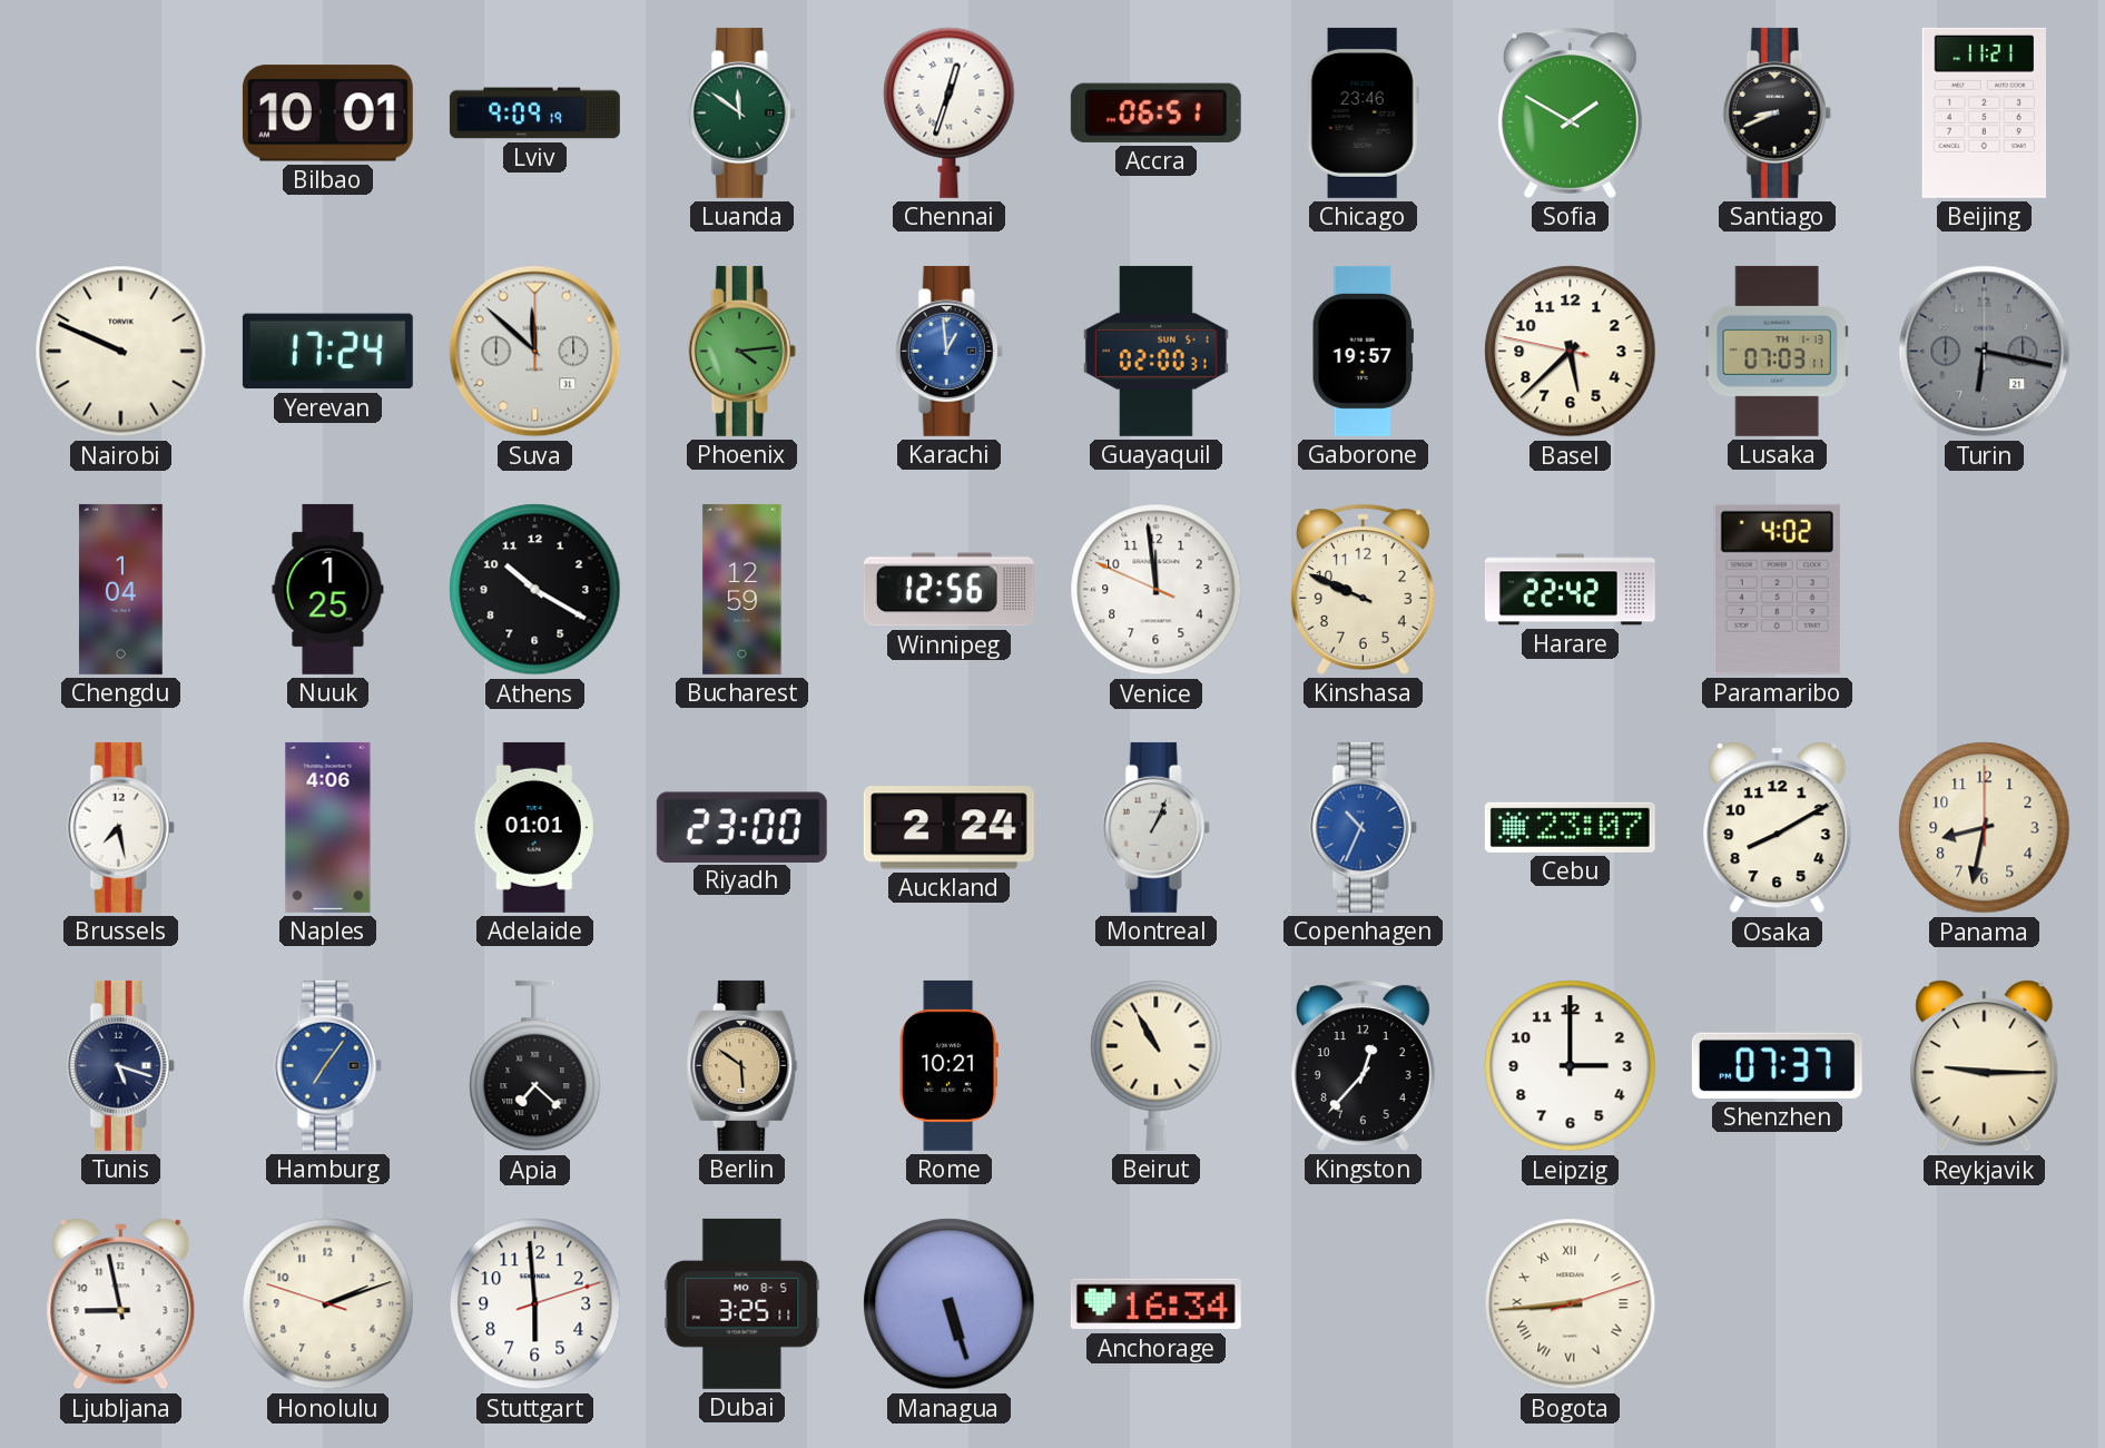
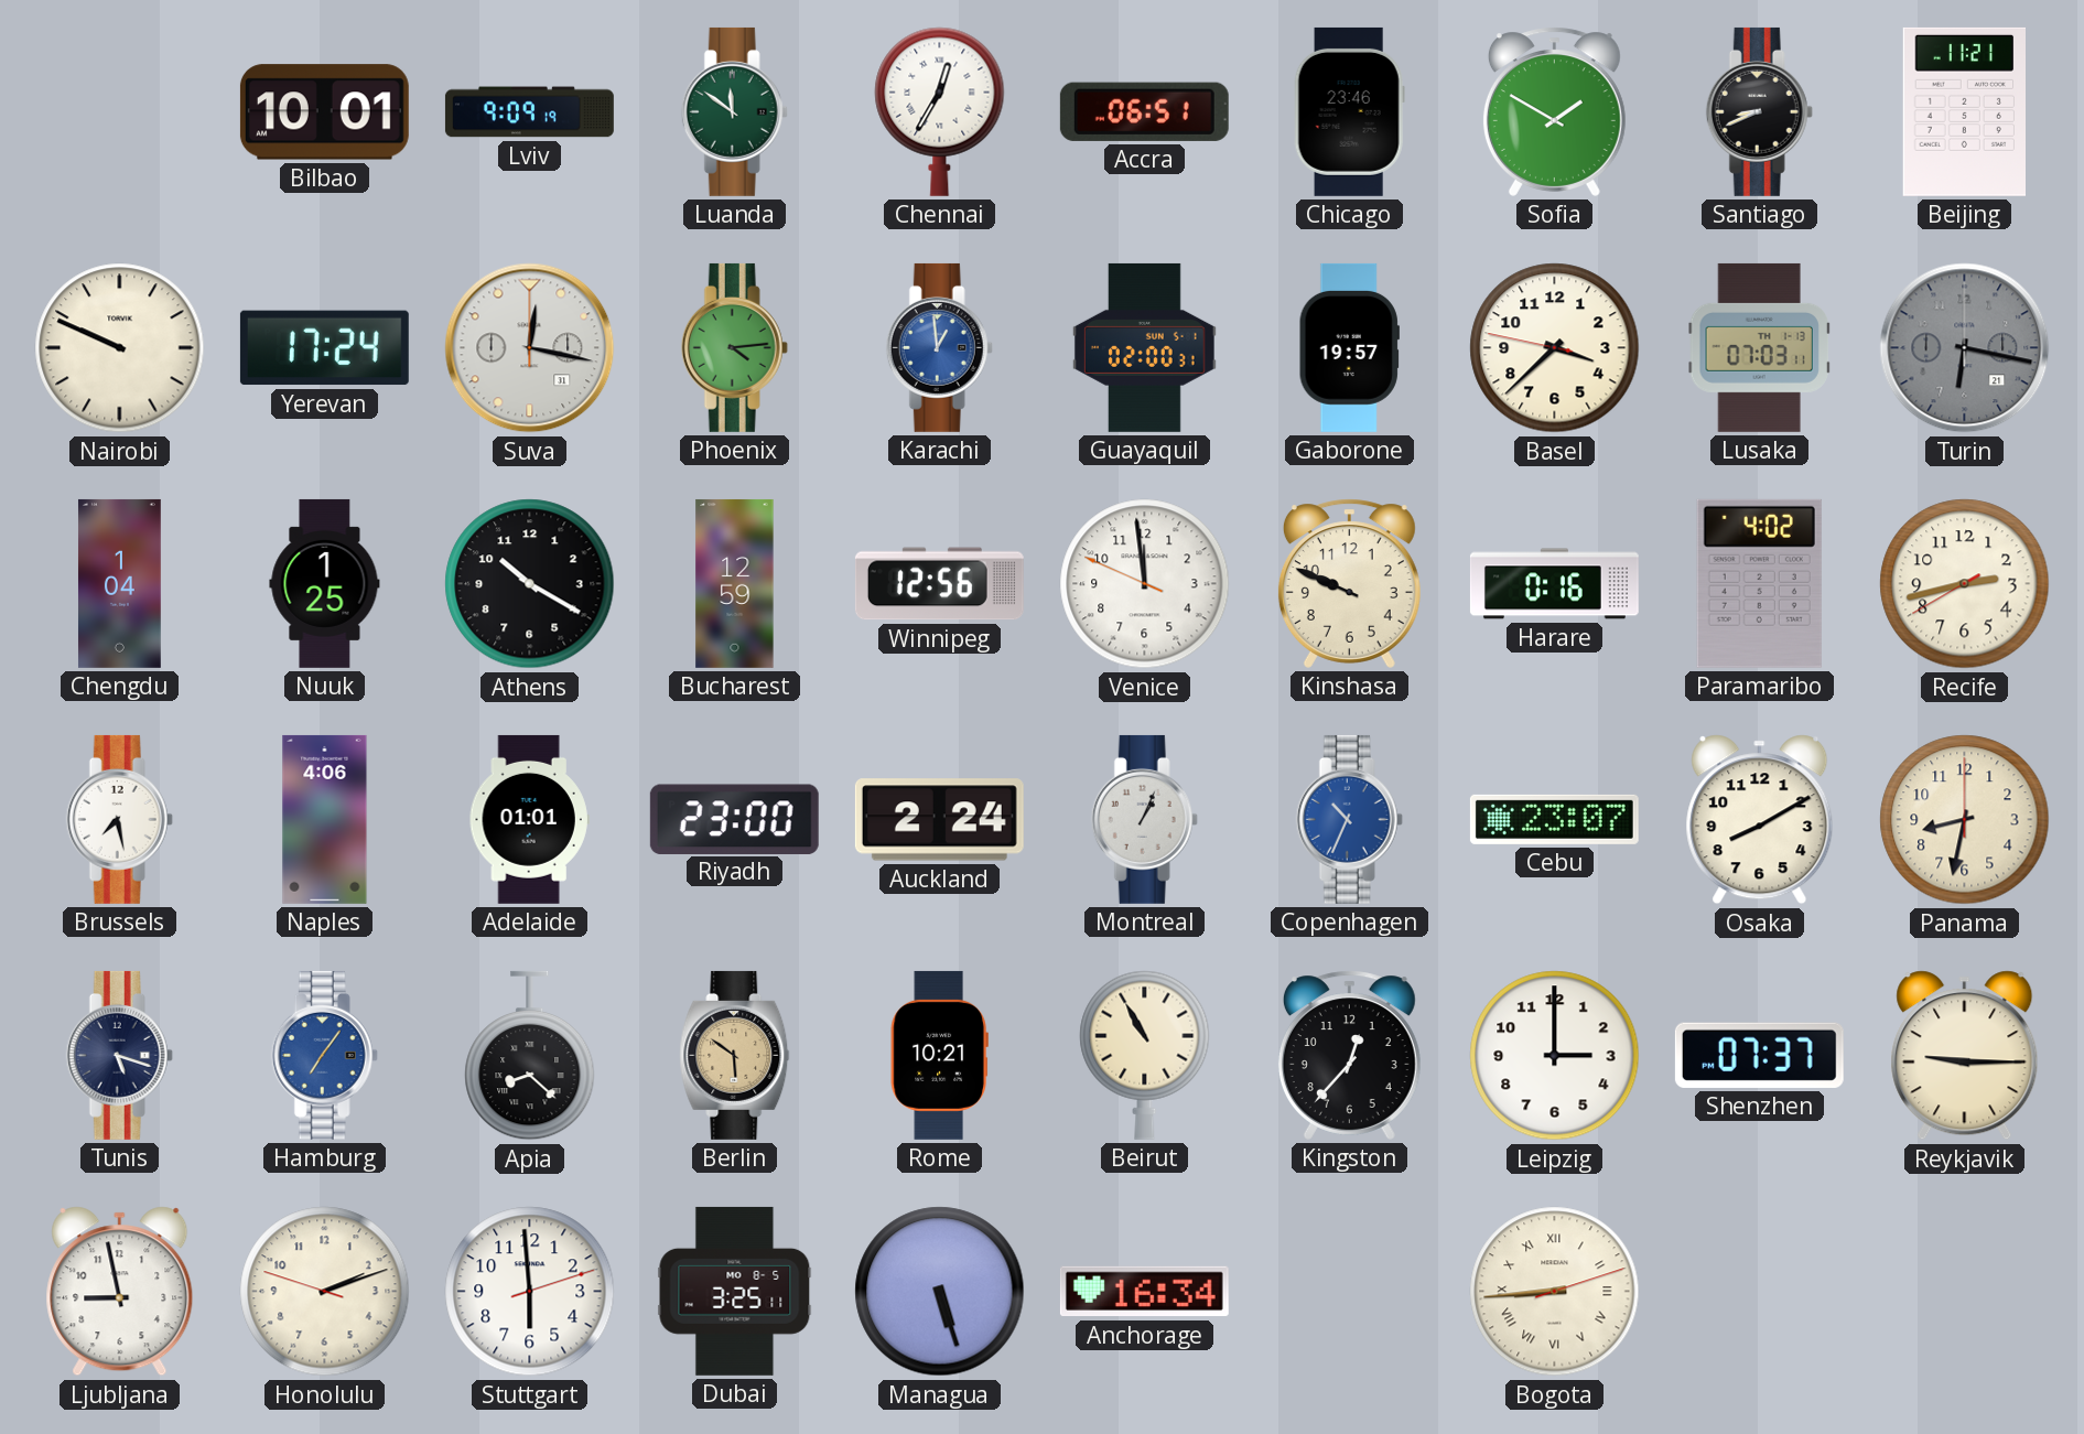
Chennai: 12:33 -> 12:35
Suva: 11:52 -> 12:17
Basel: 5:37 -> 3:37
Harare: 22:42 -> 0:16
Recife: none -> 2:42
Apia: 7:22 -> 8:22
